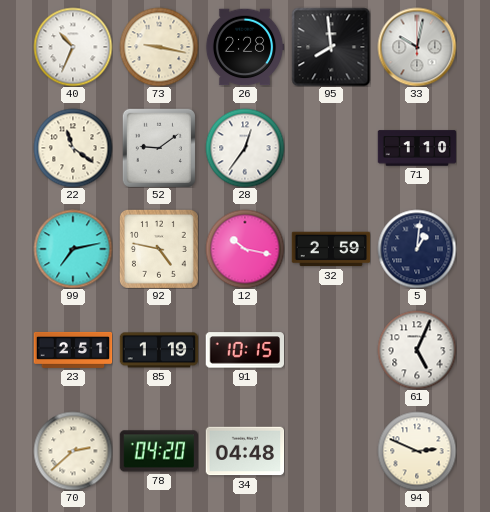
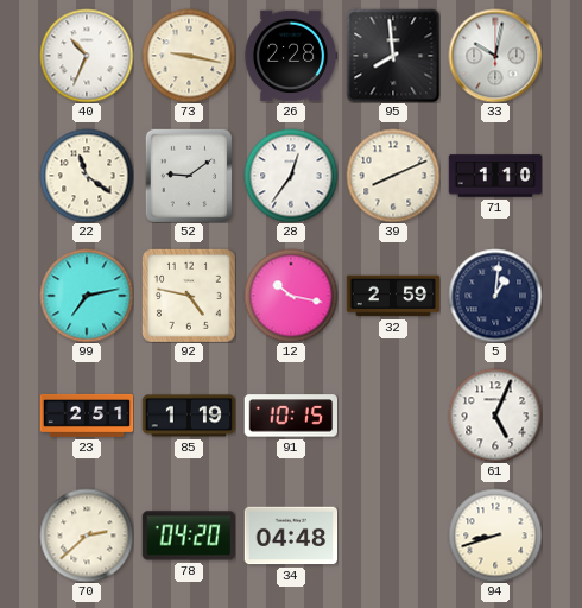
39: none -> 8:11
94: 2:49 -> 8:42
